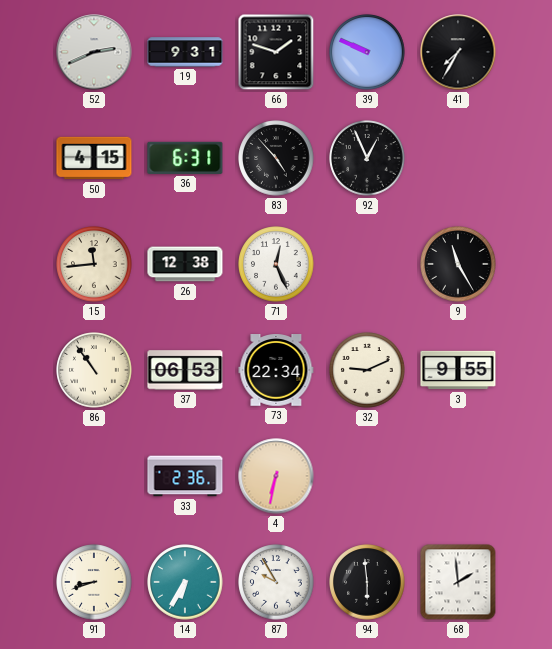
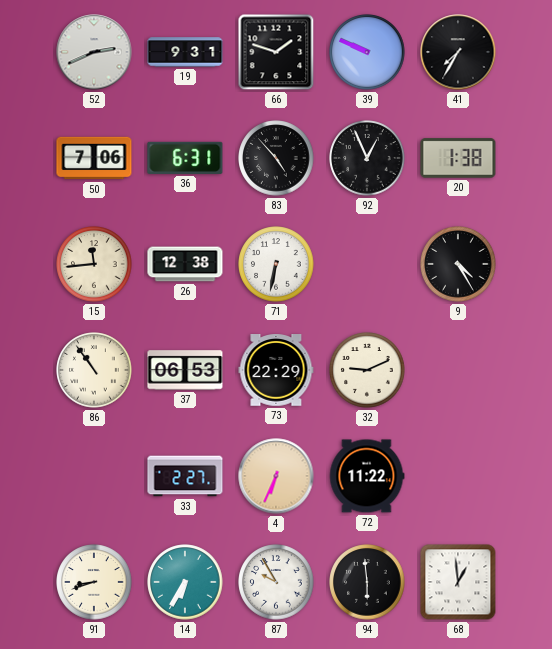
50: 4:15 -> 7:06
20: none -> 1:38
71: 12:26 -> 6:32
9: 11:25 -> 4:25
73: 22:34 -> 22:29
3: 9:55 -> none
33: 2:36 -> 2:27
4: 6:32 -> 6:34
72: none -> 11:22
68: 1:59 -> 12:59
